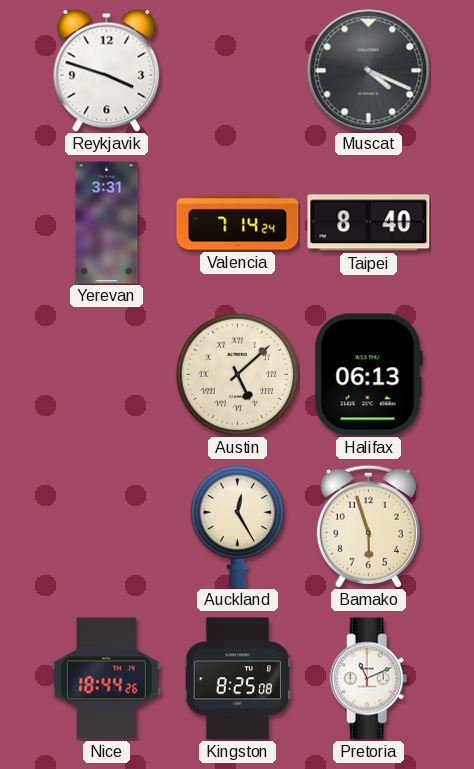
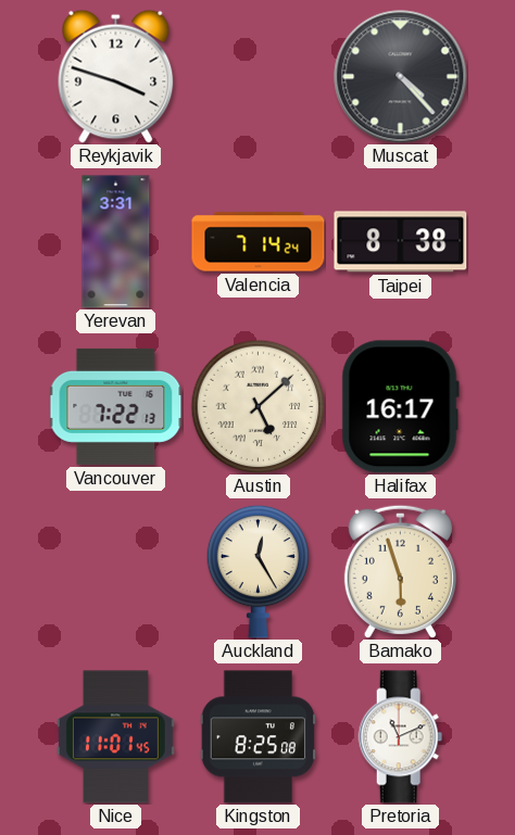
Muscat: 4:19 -> 4:23
Taipei: 8:40 -> 8:38
Vancouver: none -> 7:22
Halifax: 06:13 -> 16:17
Nice: 18:44 -> 11:01
